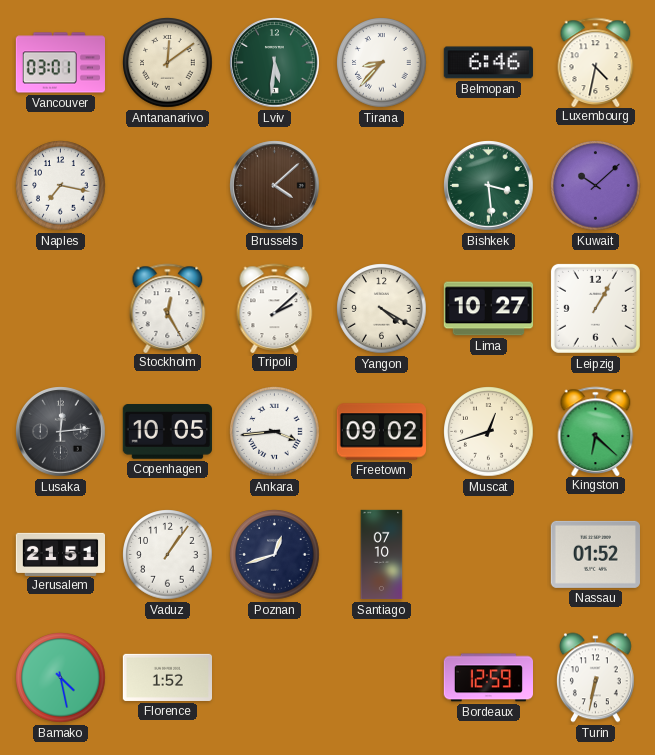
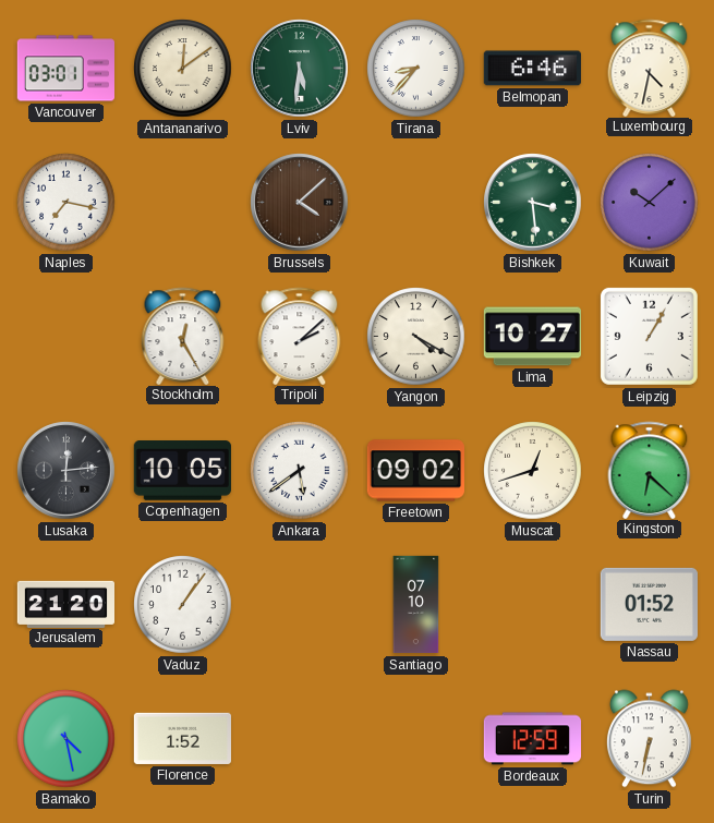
Ankara: 3:44 -> 5:39
Jerusalem: 21:51 -> 21:20
Poznan: 12:42 -> none
